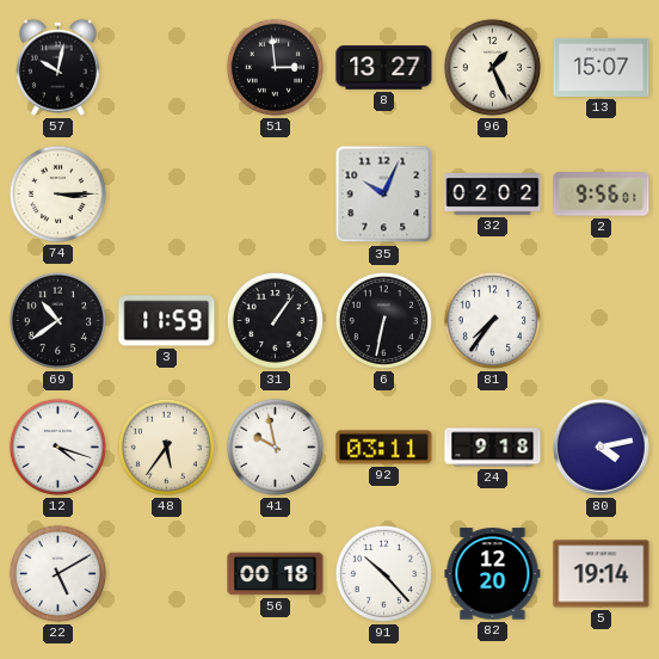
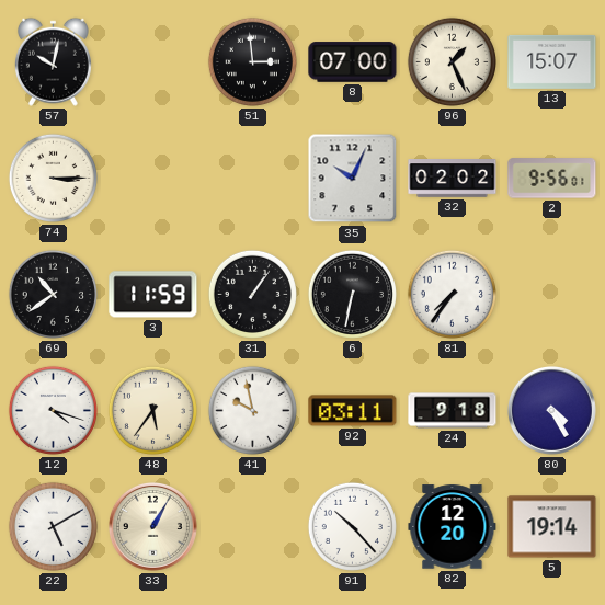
8: 13:27 -> 07:00
80: 4:13 -> 4:25
33: none -> 1:05
56: 00:18 -> none
